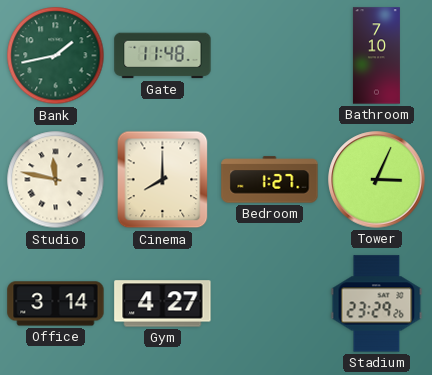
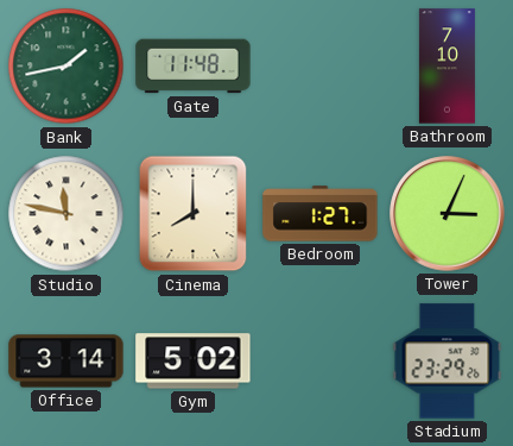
Gym: 4:27 -> 5:02
